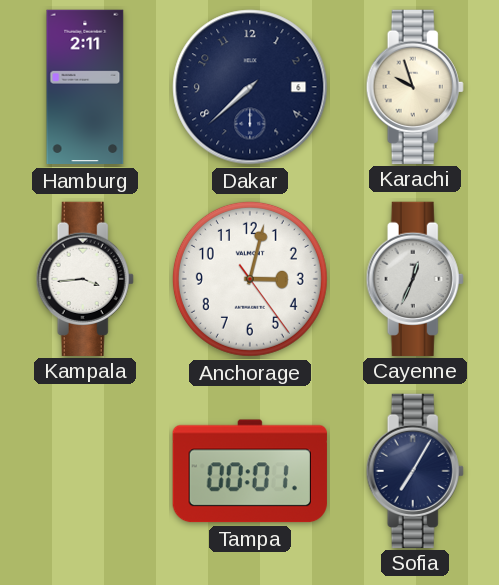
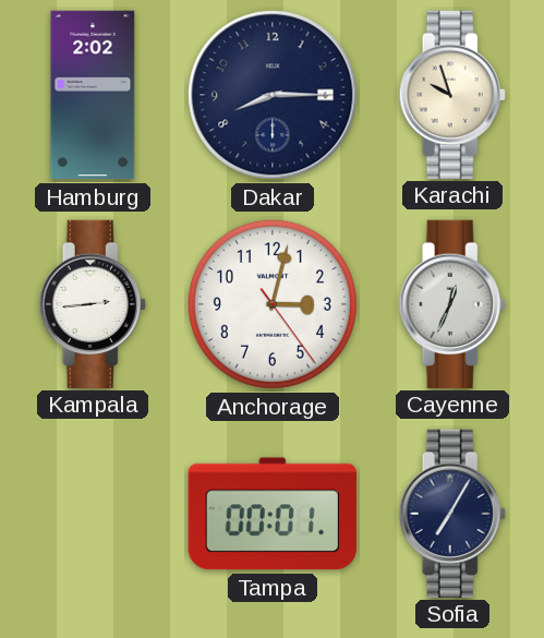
Hamburg: 2:11 -> 2:02
Dakar: 7:38 -> 8:15
Kampala: 3:44 -> 2:44
